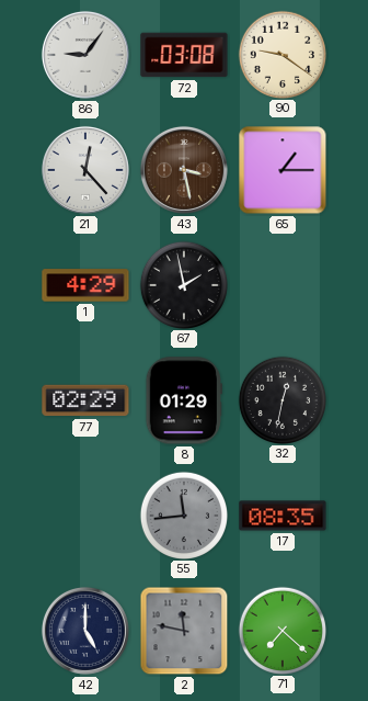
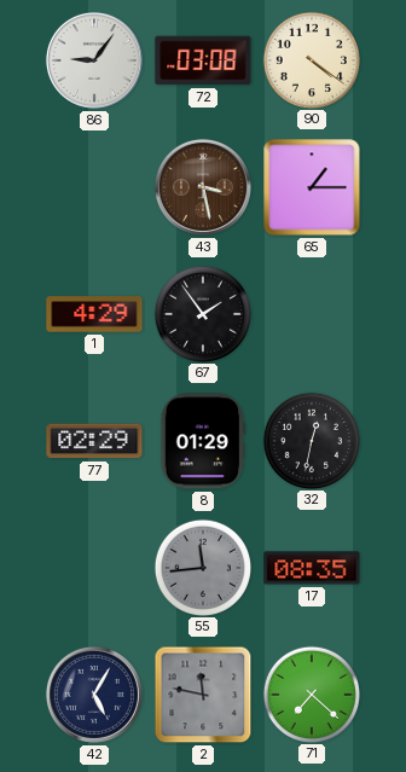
90: 9:21 -> 4:21
21: 12:23 -> none
67: 1:58 -> 1:54
42: 5:00 -> 5:05
